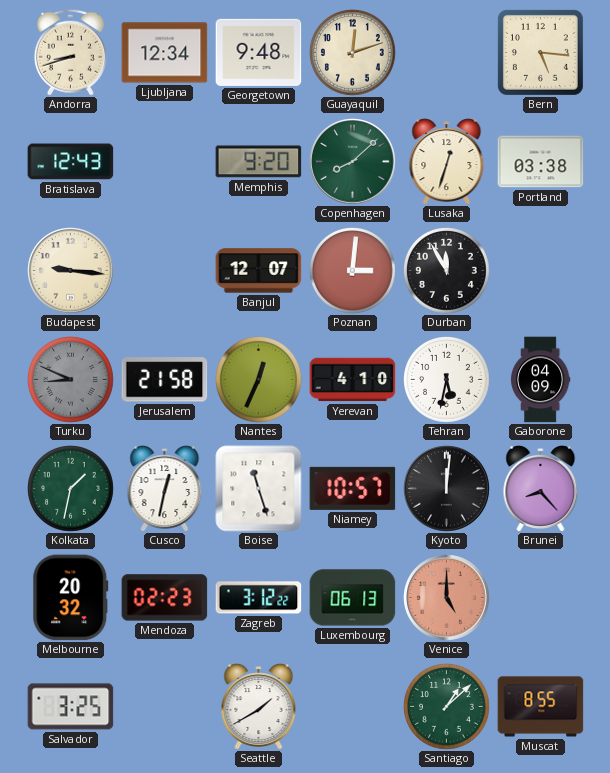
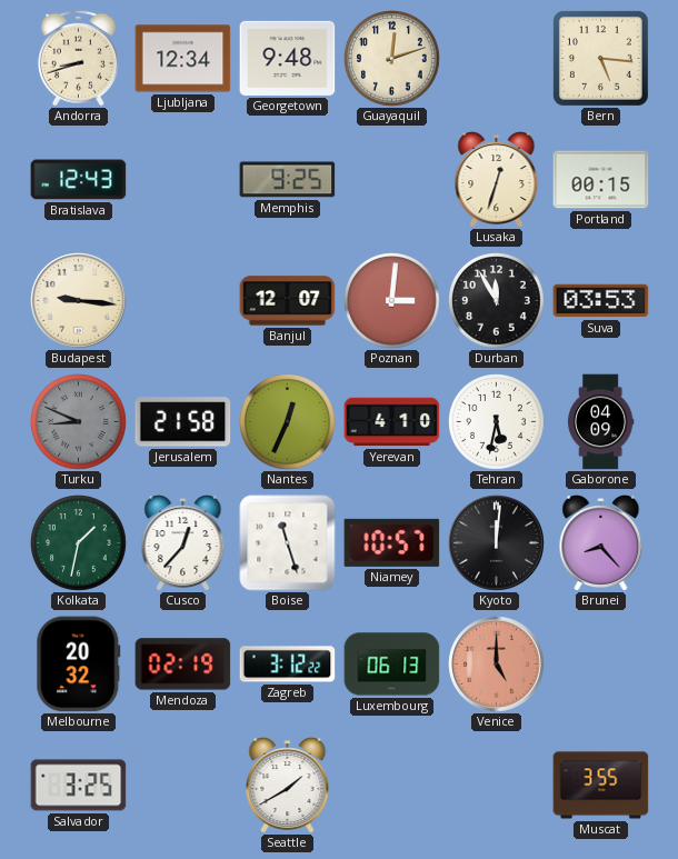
Memphis: 9:20 -> 9:25
Copenhagen: 8:08 -> none
Portland: 03:38 -> 00:15
Suva: none -> 03:53
Cusco: 12:32 -> 12:37
Mendoza: 02:23 -> 02:19
Santiago: 1:08 -> none
Muscat: 8:55 -> 3:55
